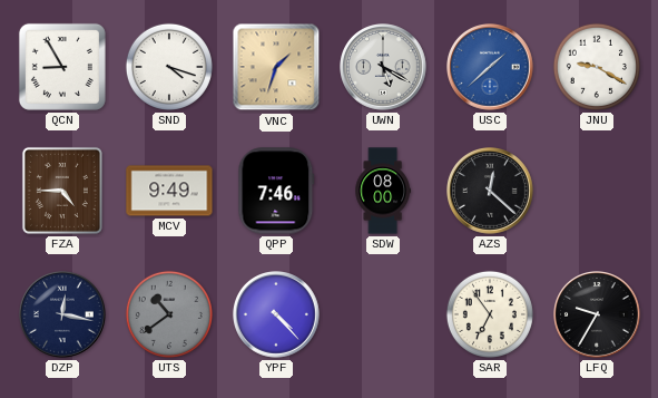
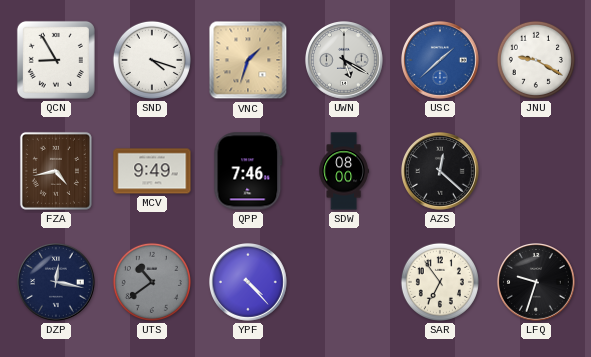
FZA: 4:45 -> 4:43
LFQ: 9:35 -> 9:33
